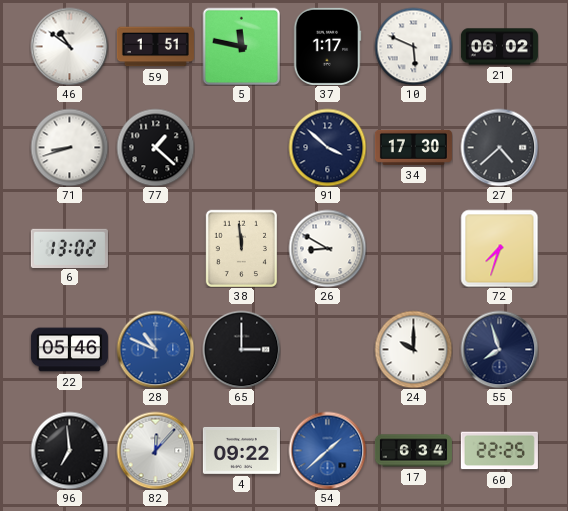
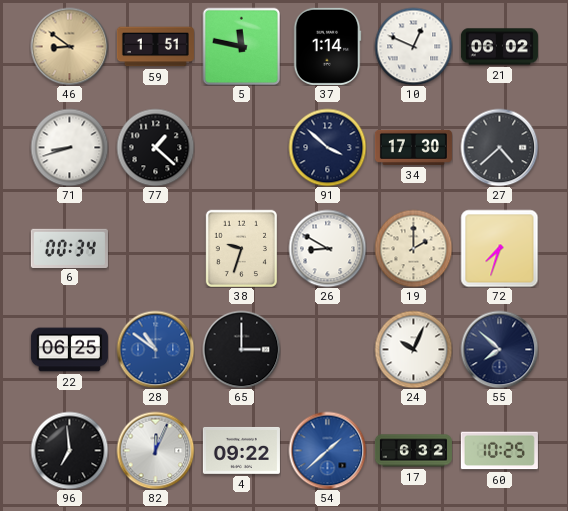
46: 10:51 -> 8:51
46 dial: white -> champagne
37: 1:17 -> 1:14
10: 5:49 -> 12:49
6: 13:02 -> 00:34
38: 11:59 -> 9:33
19: none -> 2:00
22: 05:46 -> 06:25
28: 10:49 -> 10:51
24: 10:00 -> 10:04
55: 7:57 -> 7:52
82: 12:07 -> 12:04
17: 6:34 -> 6:32
60: 22:25 -> 10:25
